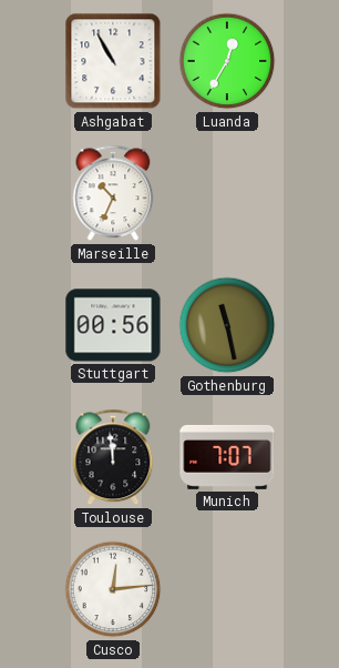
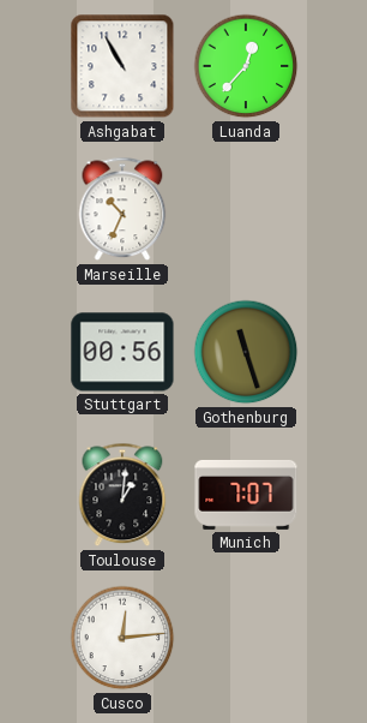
Luanda: 12:35 -> 12:37
Gothenburg: 11:28 -> 11:27
Toulouse: 11:59 -> 1:01
